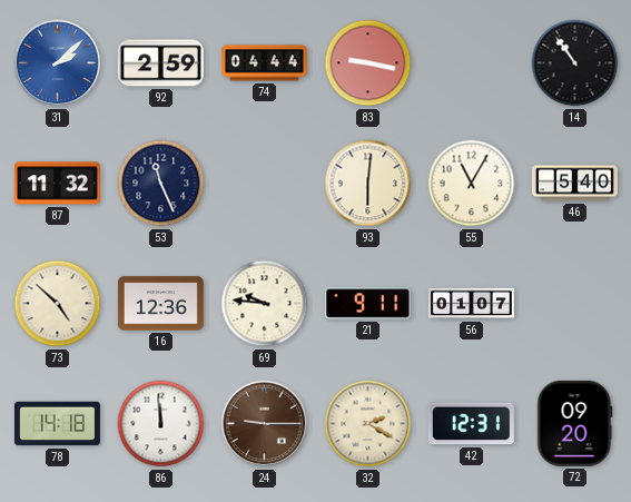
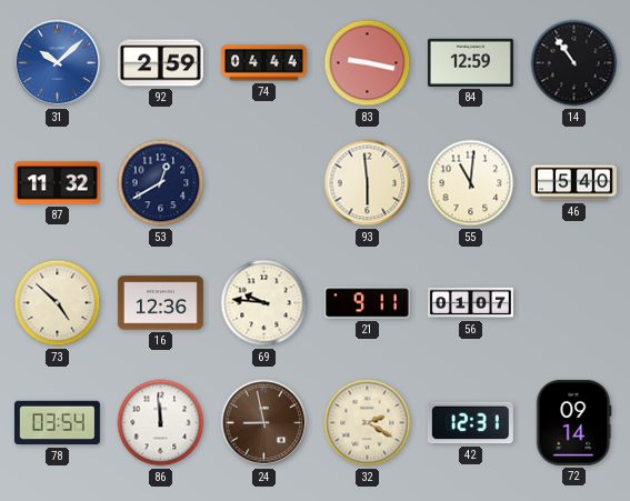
31: 2:08 -> 10:08
84: none -> 12:59
53: 11:26 -> 12:40
93: 6:01 -> 5:59
55: 11:05 -> 11:01
78: 14:18 -> 03:54
24: 9:15 -> 8:58
72: 09:20 -> 09:14
